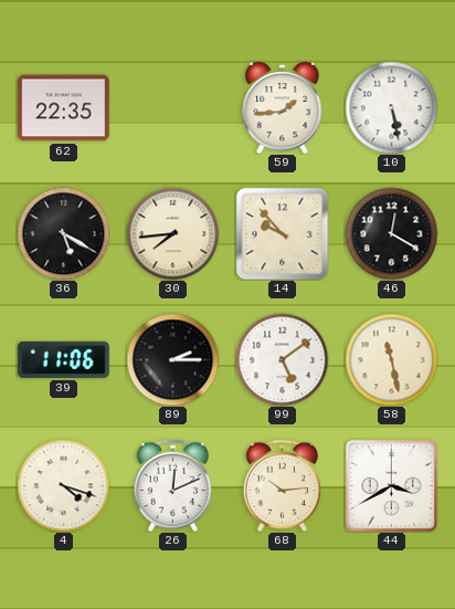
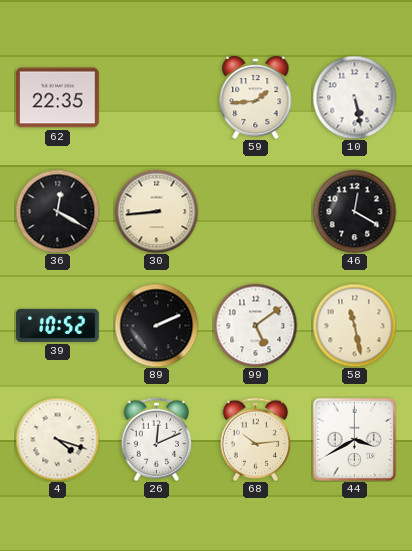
36: 5:20 -> 12:20
30: 7:44 -> 8:44
14: 9:53 -> none
39: 11:06 -> 10:52
89: 2:15 -> 2:11
